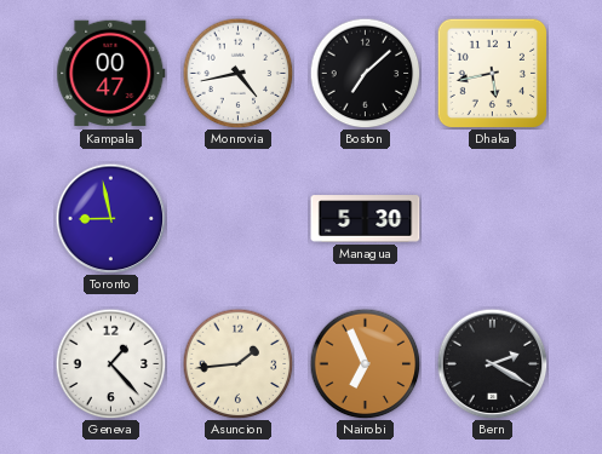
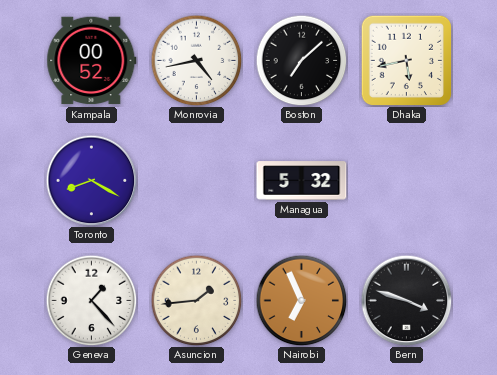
Kampala: 00:47 -> 00:52
Toronto: 8:58 -> 8:20
Managua: 5:30 -> 5:32
Bern: 2:20 -> 3:48
